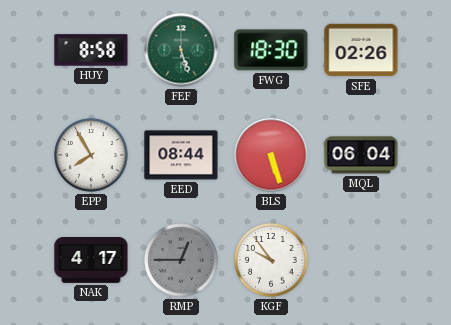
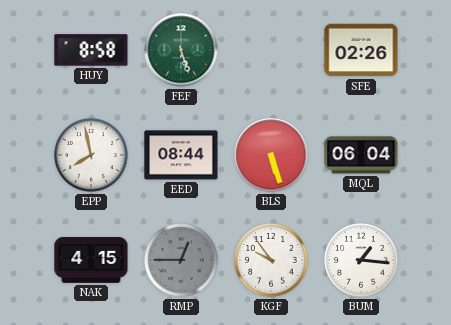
FWG: 18:30 -> none
EPP: 7:55 -> 7:58
NAK: 4:17 -> 4:15
BUM: none -> 1:16
